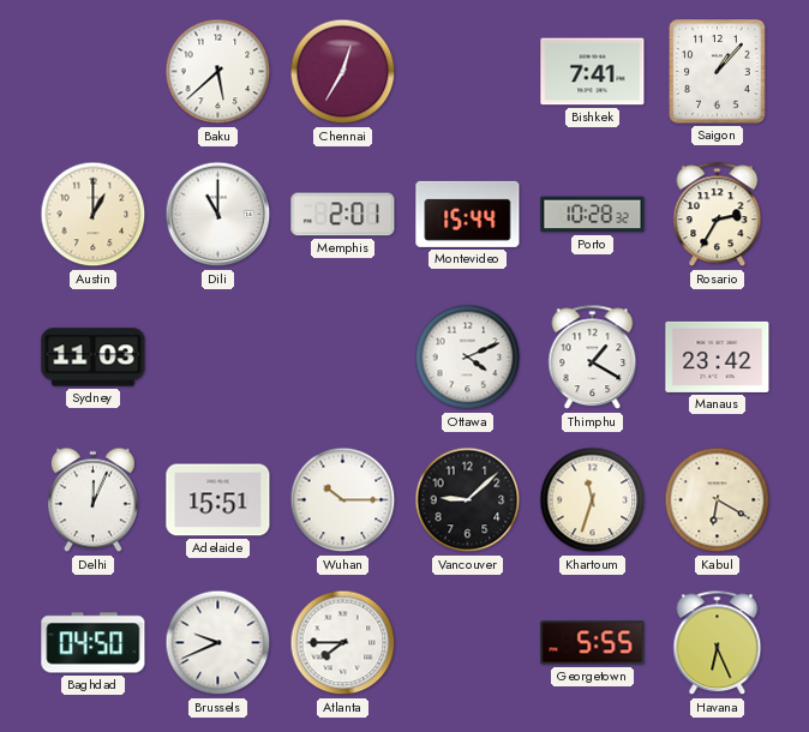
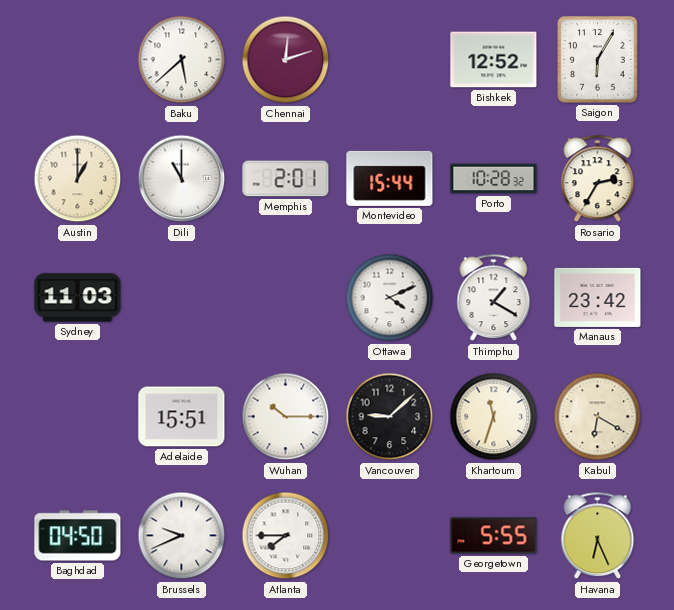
Chennai: 12:35 -> 12:12
Bishkek: 7:41 -> 12:52
Saigon: 1:07 -> 6:05
Delhi: 12:04 -> none
